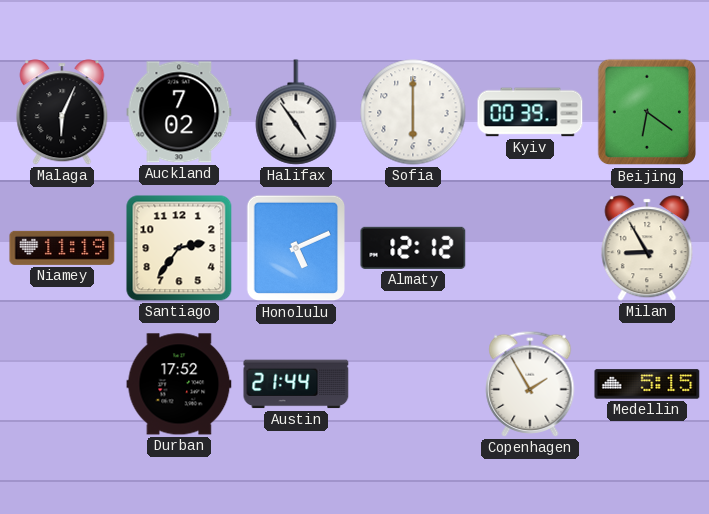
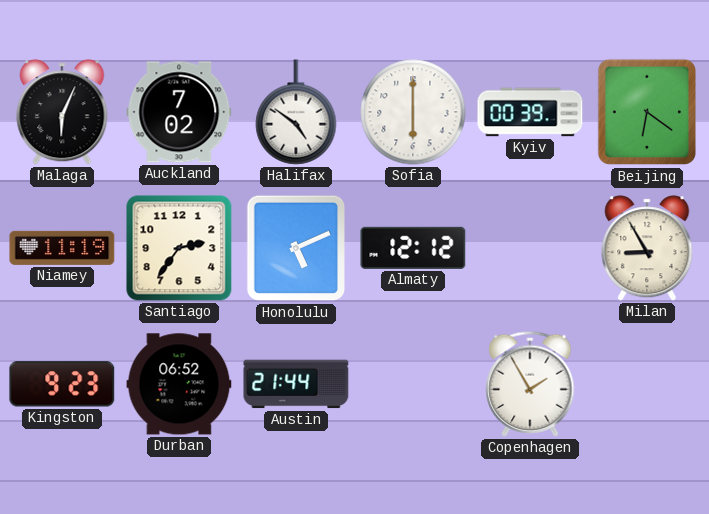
Halifax: 4:54 -> 4:51
Kingston: none -> 9:23
Durban: 17:52 -> 06:52
Medellin: 5:15 -> none
